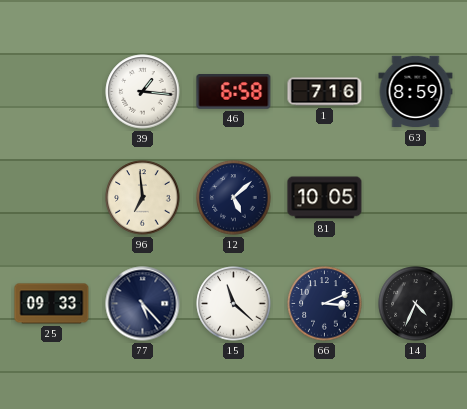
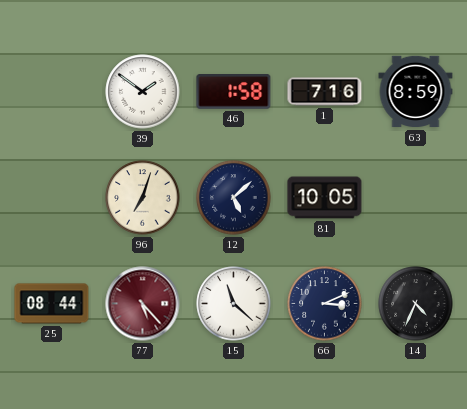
39: 1:16 -> 1:51
46: 6:58 -> 1:58
96: 6:59 -> 7:03
25: 09:33 -> 08:44
77 dial: navy -> burgundy
